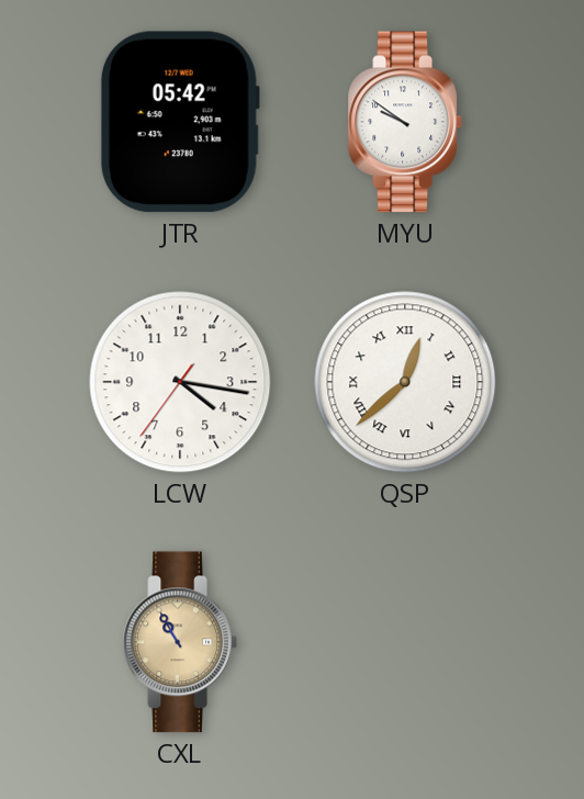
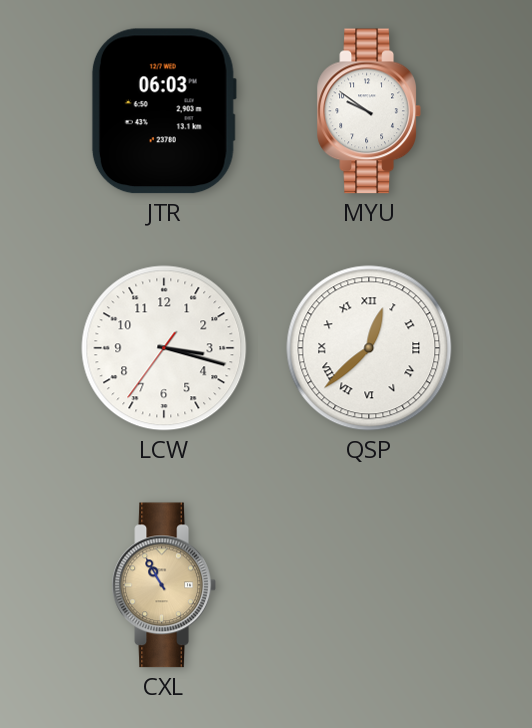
JTR: 05:42 -> 06:03
LCW: 4:16 -> 3:17
